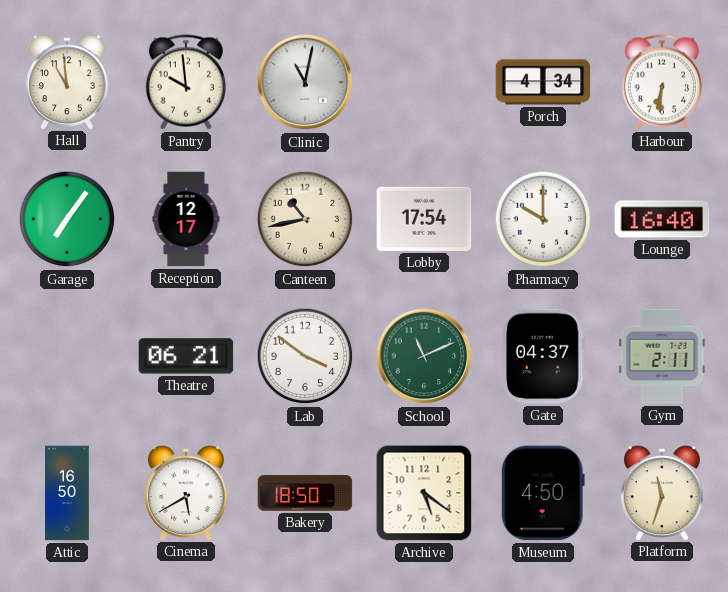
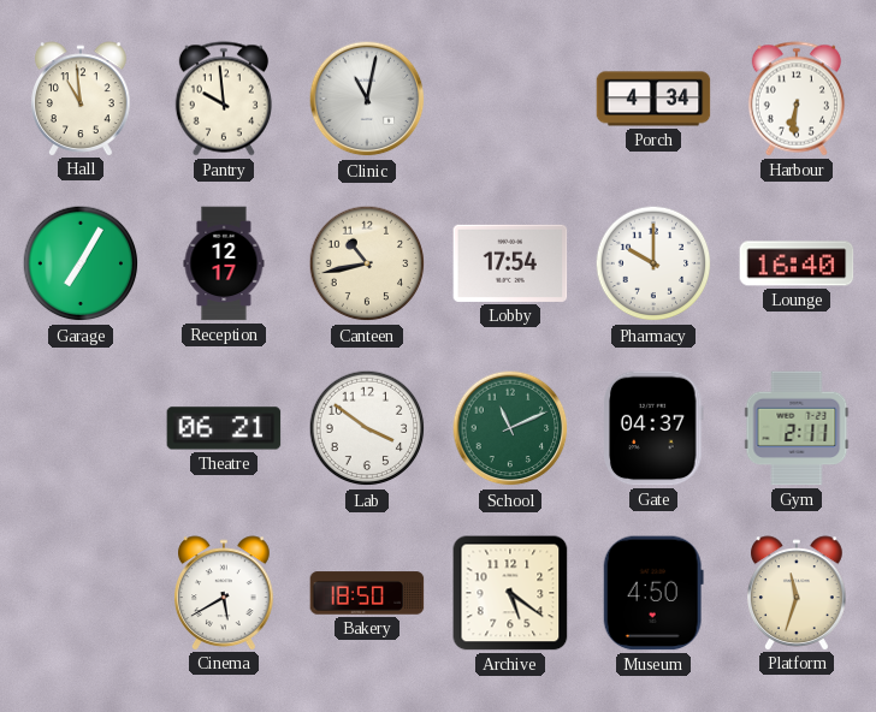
Garage: 7:06 -> 7:05
Attic: 16:50 -> none
